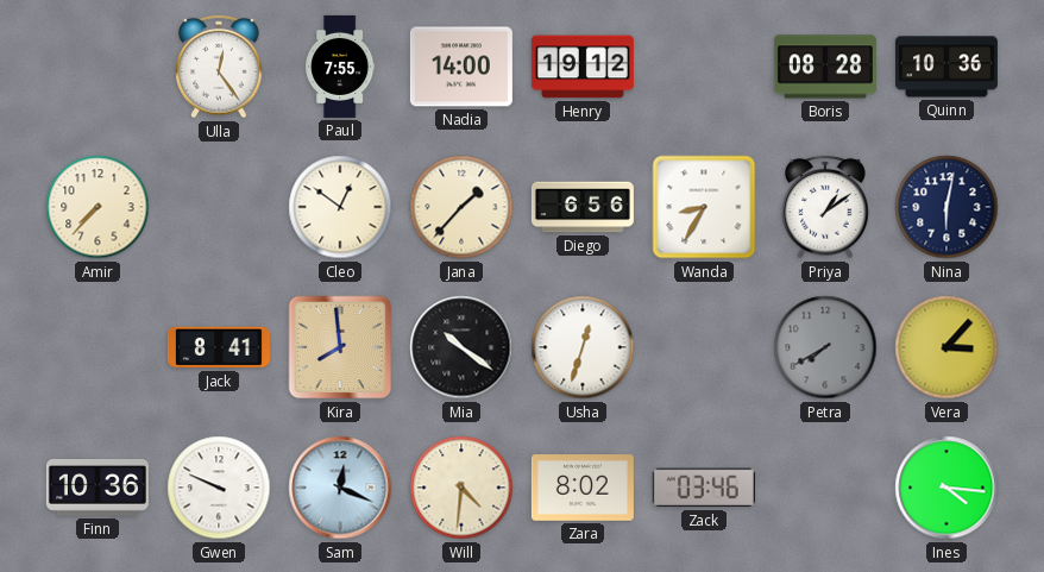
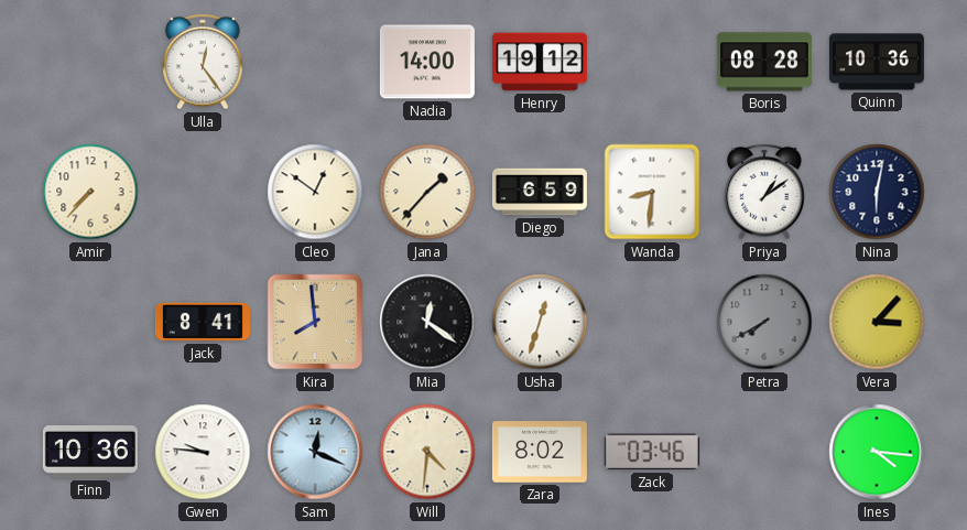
Paul: 7:55 -> none
Diego: 6:56 -> 6:59
Wanda: 8:35 -> 8:31
Mia: 10:21 -> 12:21
Gwen: 9:49 -> 9:46
